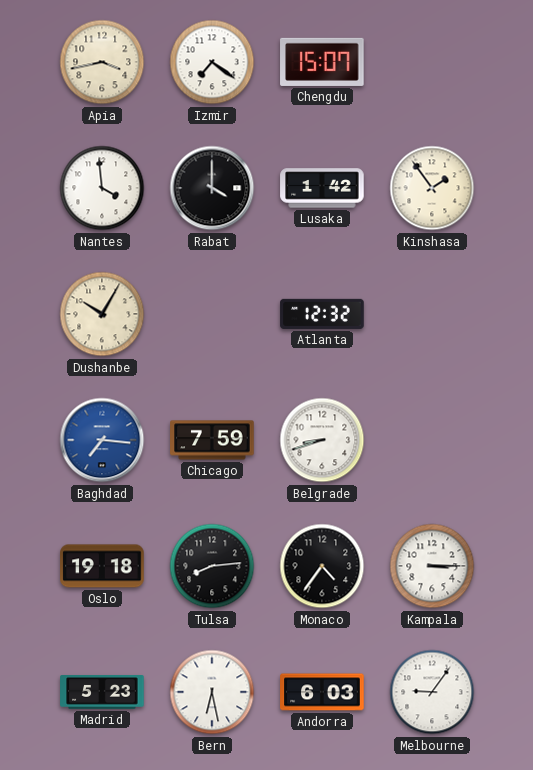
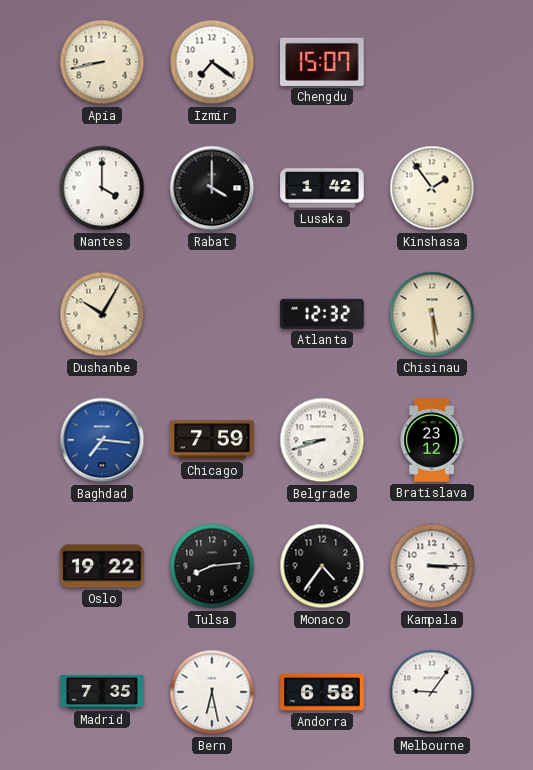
Apia: 3:43 -> 8:43
Nantes: 3:59 -> 4:00
Chisinau: none -> 5:29
Bratislava: none -> 23:12
Oslo: 19:18 -> 19:22
Madrid: 5:23 -> 7:35
Andorra: 6:03 -> 6:58
